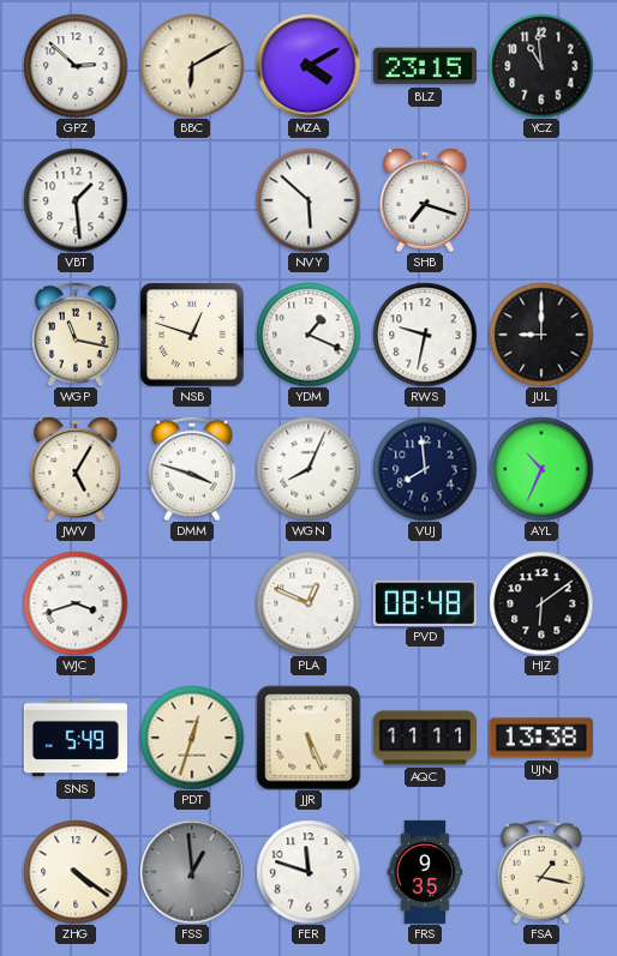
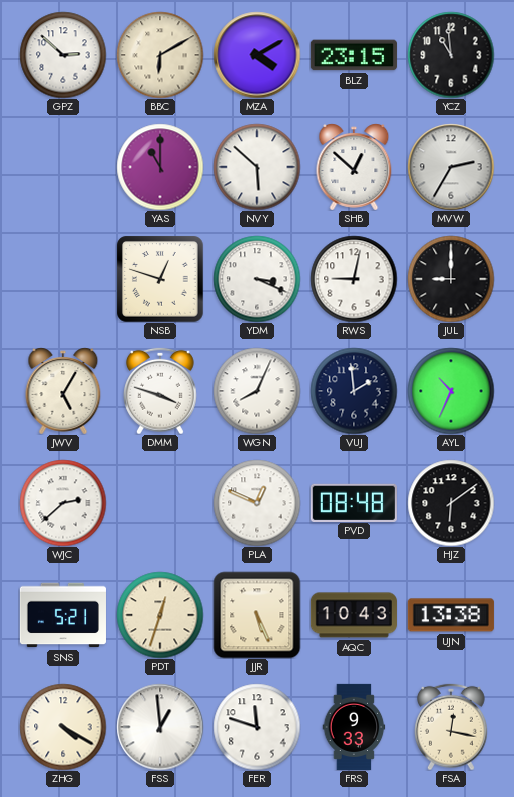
VBT: 1:29 -> none
YAS: none -> 11:00
SHB: 7:18 -> 12:52
MVW: none -> 2:35
WGP: 11:17 -> none
YDM: 1:19 -> 3:19
RWS: 9:32 -> 9:02
VUJ: 7:59 -> 1:59
WJC: 3:42 -> 2:38
SNS: 5:49 -> 5:21
AQC: 11:11 -> 10:43
ZHG: 4:21 -> 4:20
FSS dial: grey -> white
FRS: 9:35 -> 9:33
FSA: 1:17 -> 12:17
